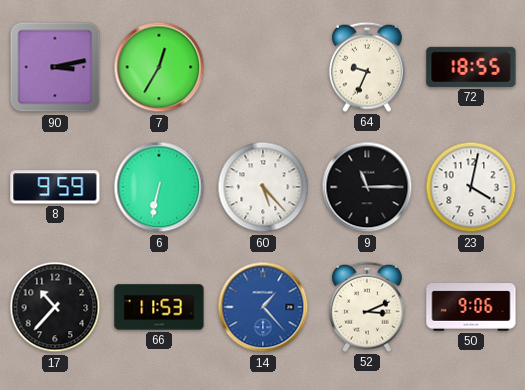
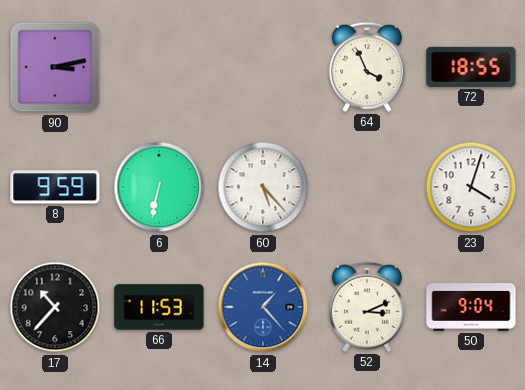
7: 12:35 -> none
64: 9:34 -> 3:56
9: 11:15 -> none
23: 4:02 -> 4:03
50: 9:06 -> 9:04
